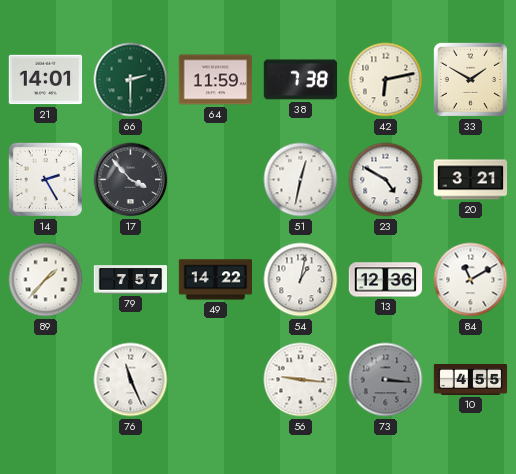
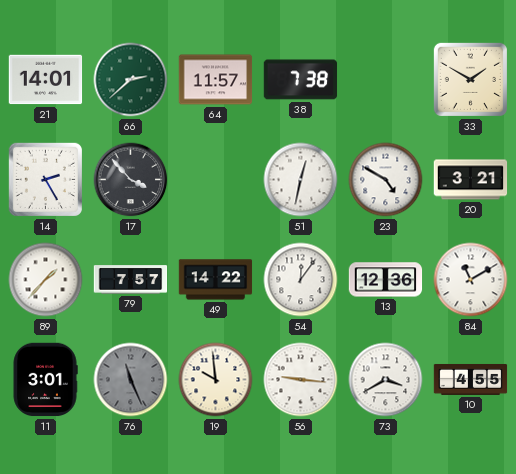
66: 2:30 -> 2:38
64: 11:59 -> 11:57
42: 6:13 -> none
54: 1:02 -> 12:06
11: none -> 3:01
76 dial: white -> grey
19: none -> 9:59
73: 3:16 -> 3:40
73 dial: grey -> white
